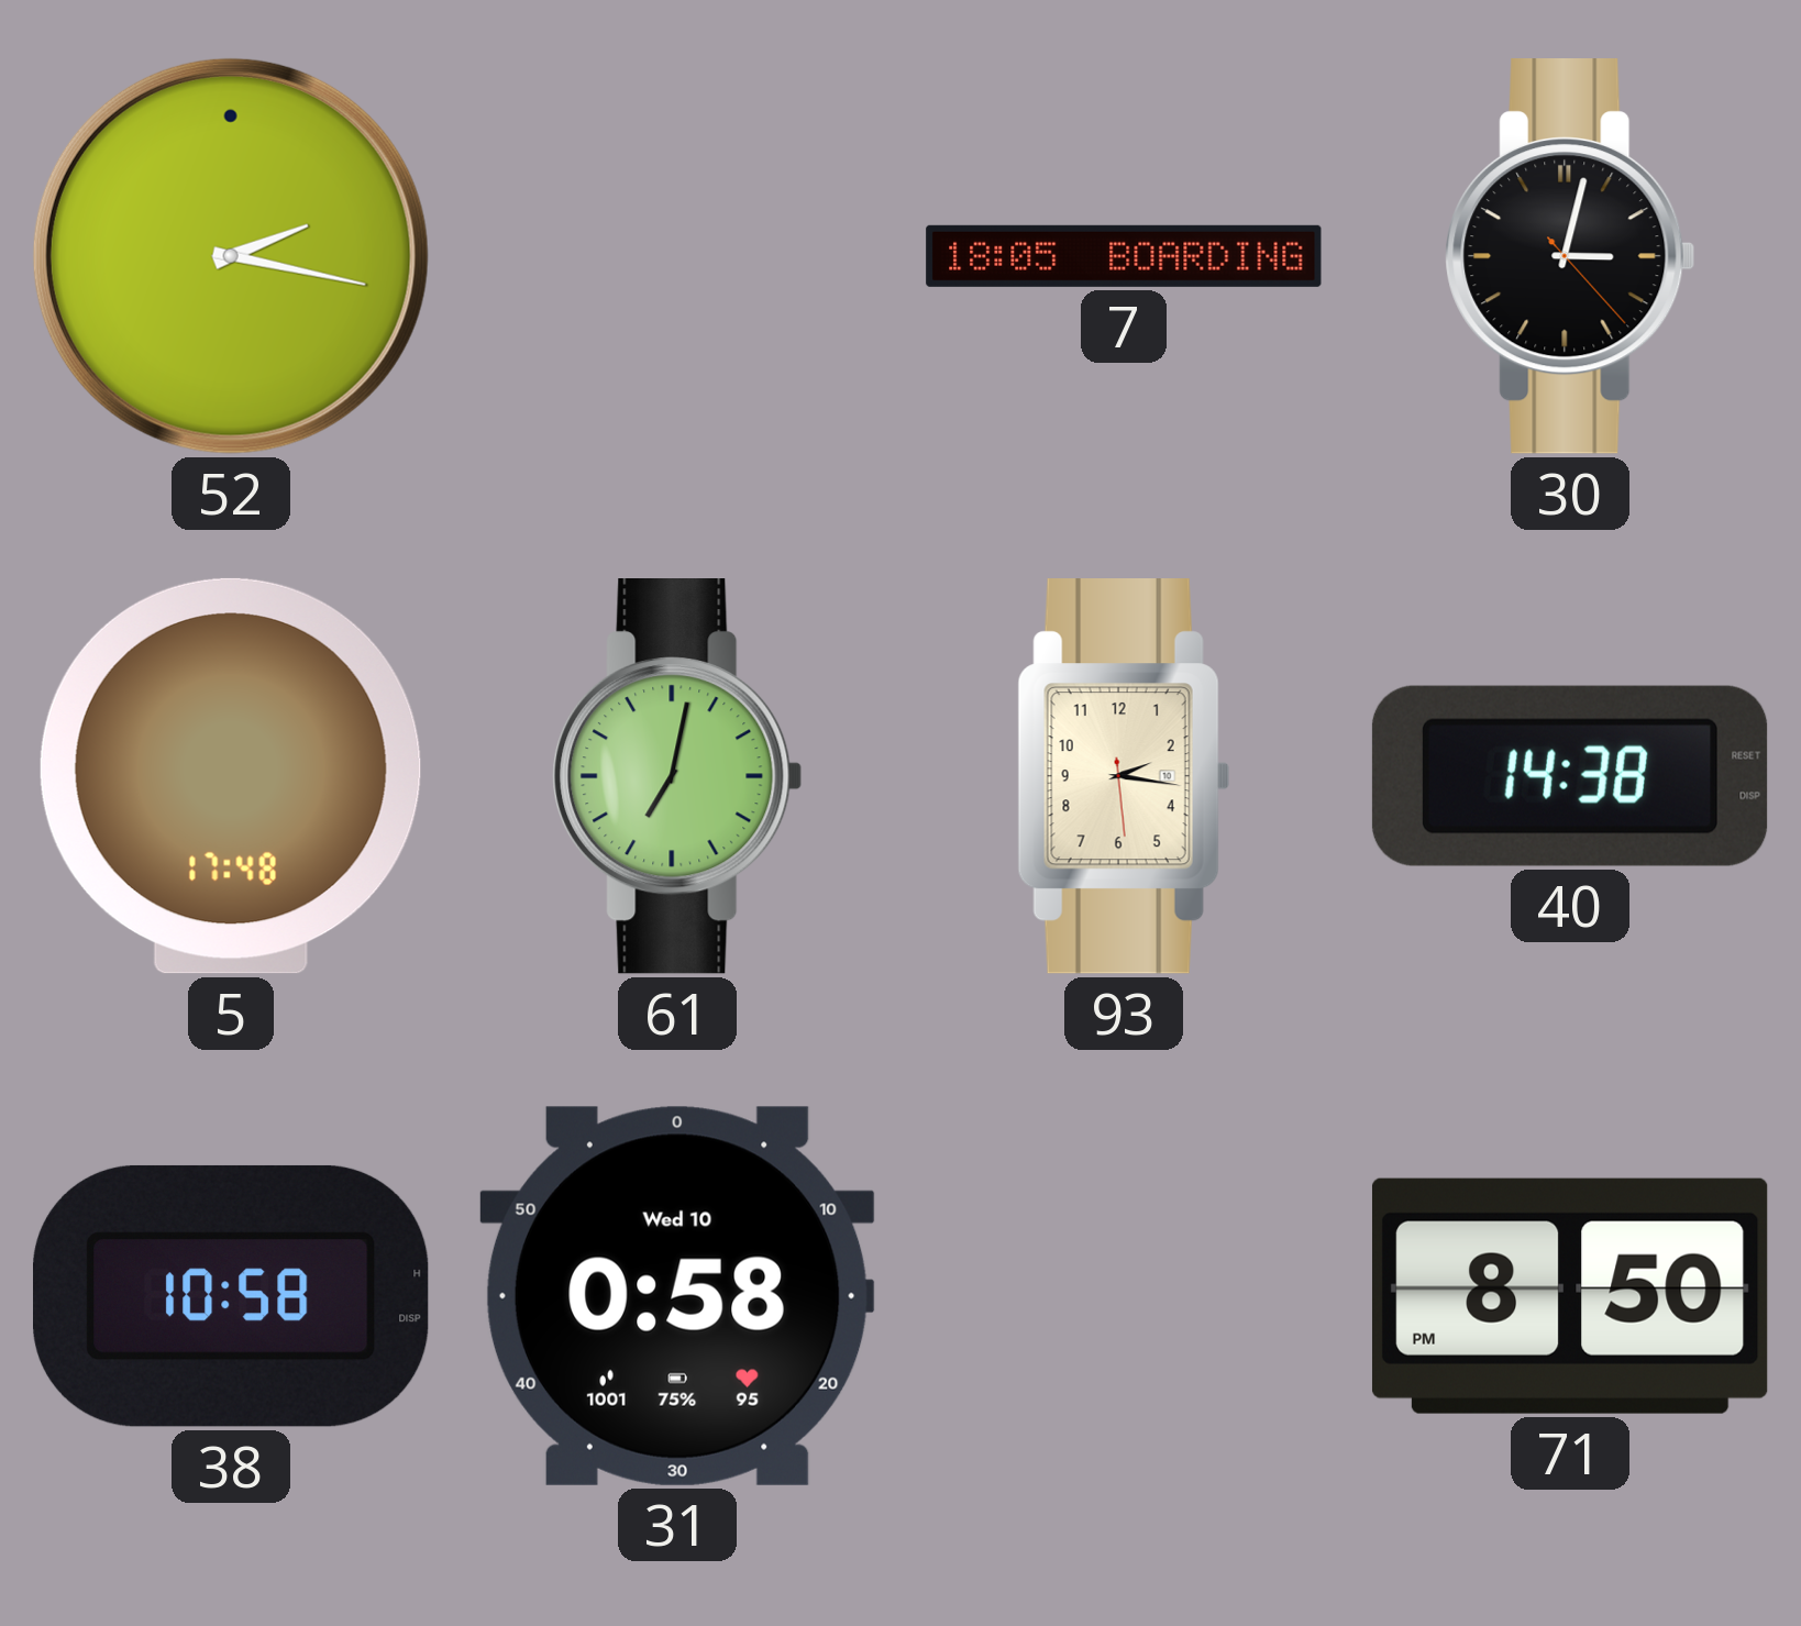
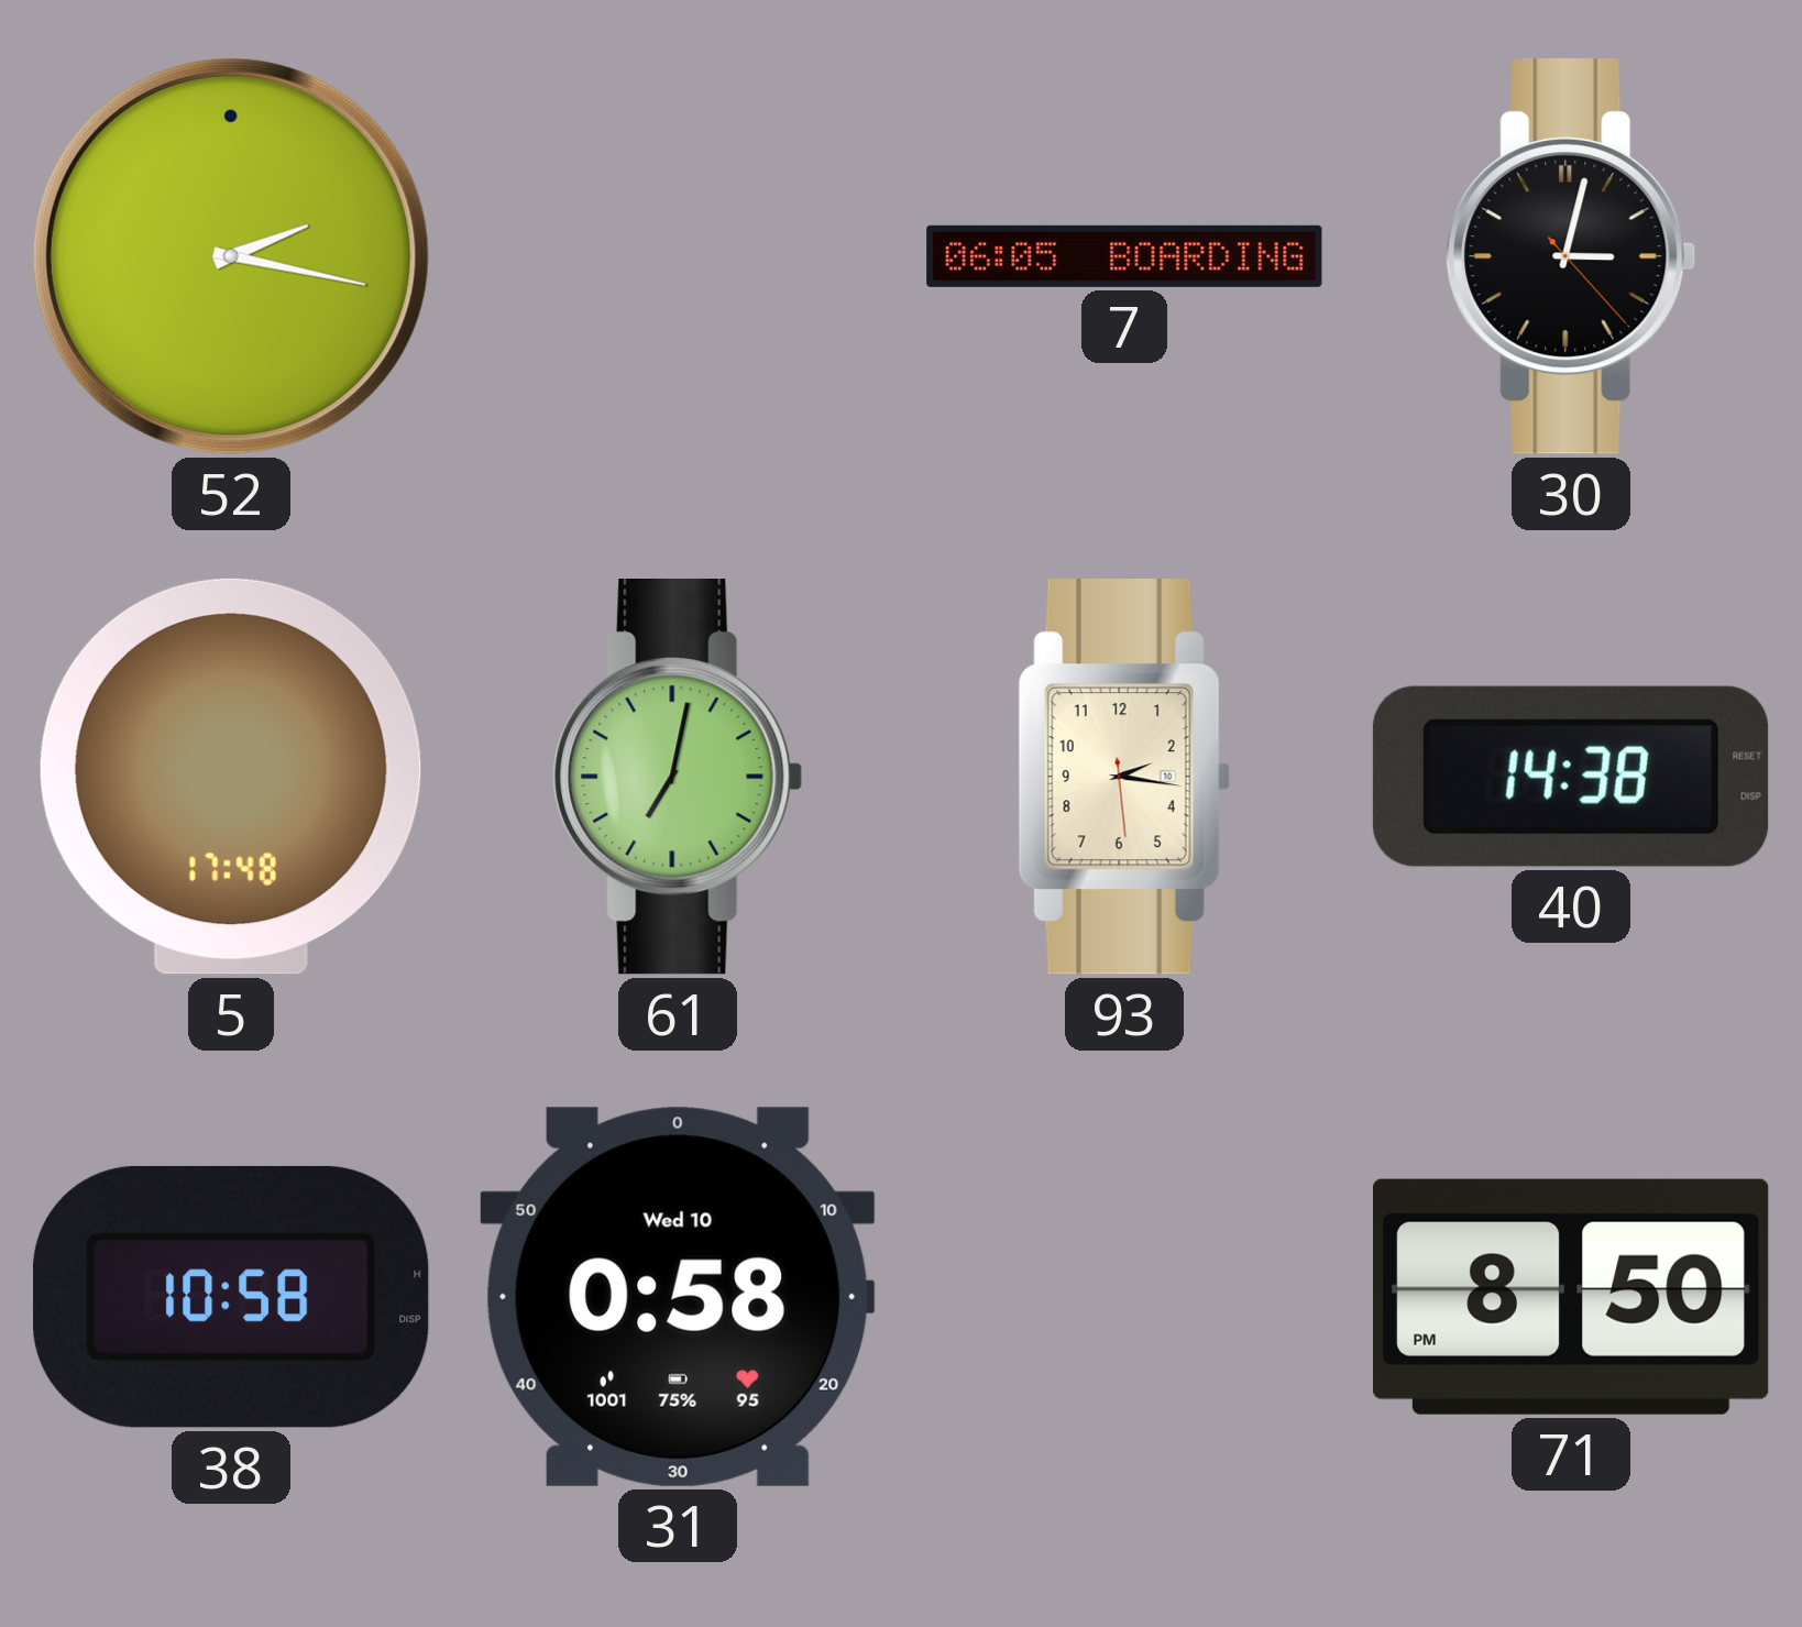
7: 18:05 -> 06:05
